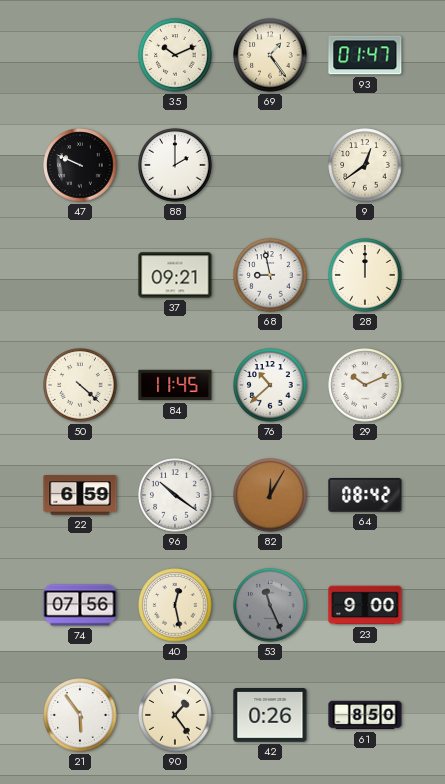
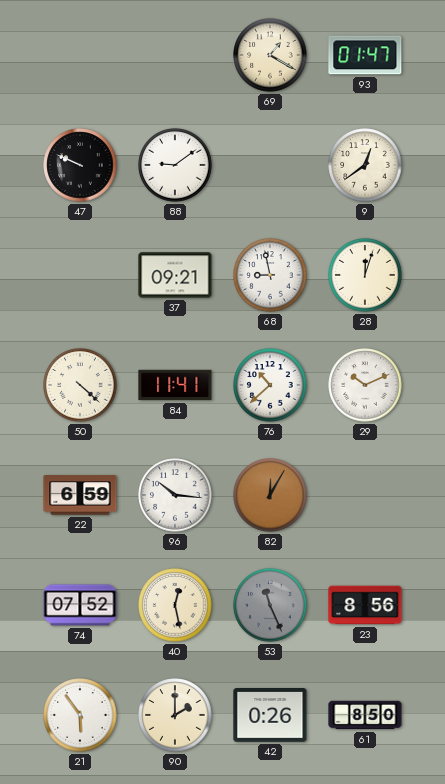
35: 10:11 -> none
69: 1:24 -> 1:20
88: 2:00 -> 9:09
28: 12:00 -> 12:03
84: 11:45 -> 11:41
96: 10:21 -> 10:16
64: 08:42 -> none
74: 07:56 -> 07:52
23: 9:00 -> 8:56
90: 1:24 -> 2:00
